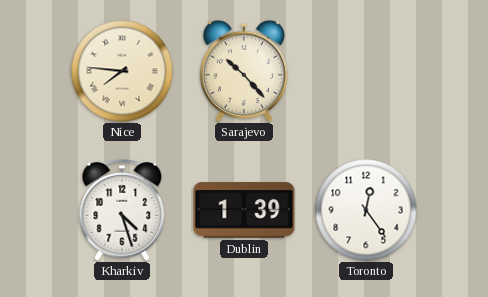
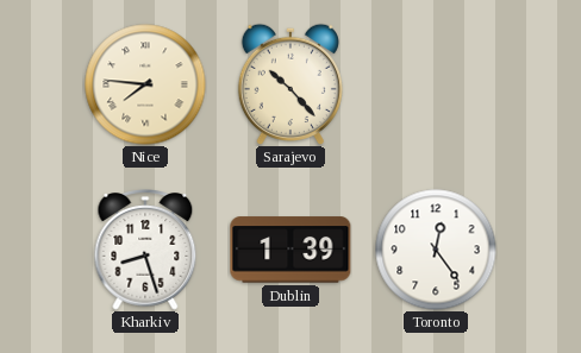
Kharkiv: 4:27 -> 8:27
